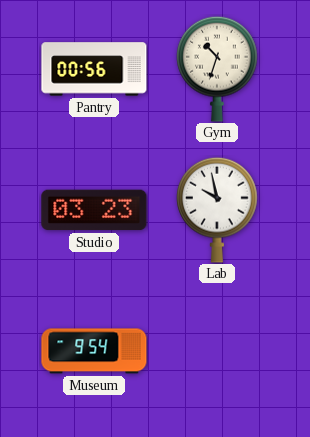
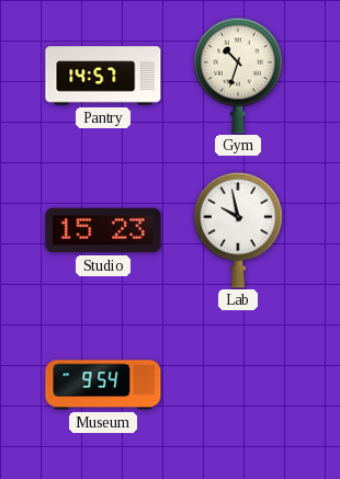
Pantry: 00:56 -> 14:57
Studio: 03:23 -> 15:23
